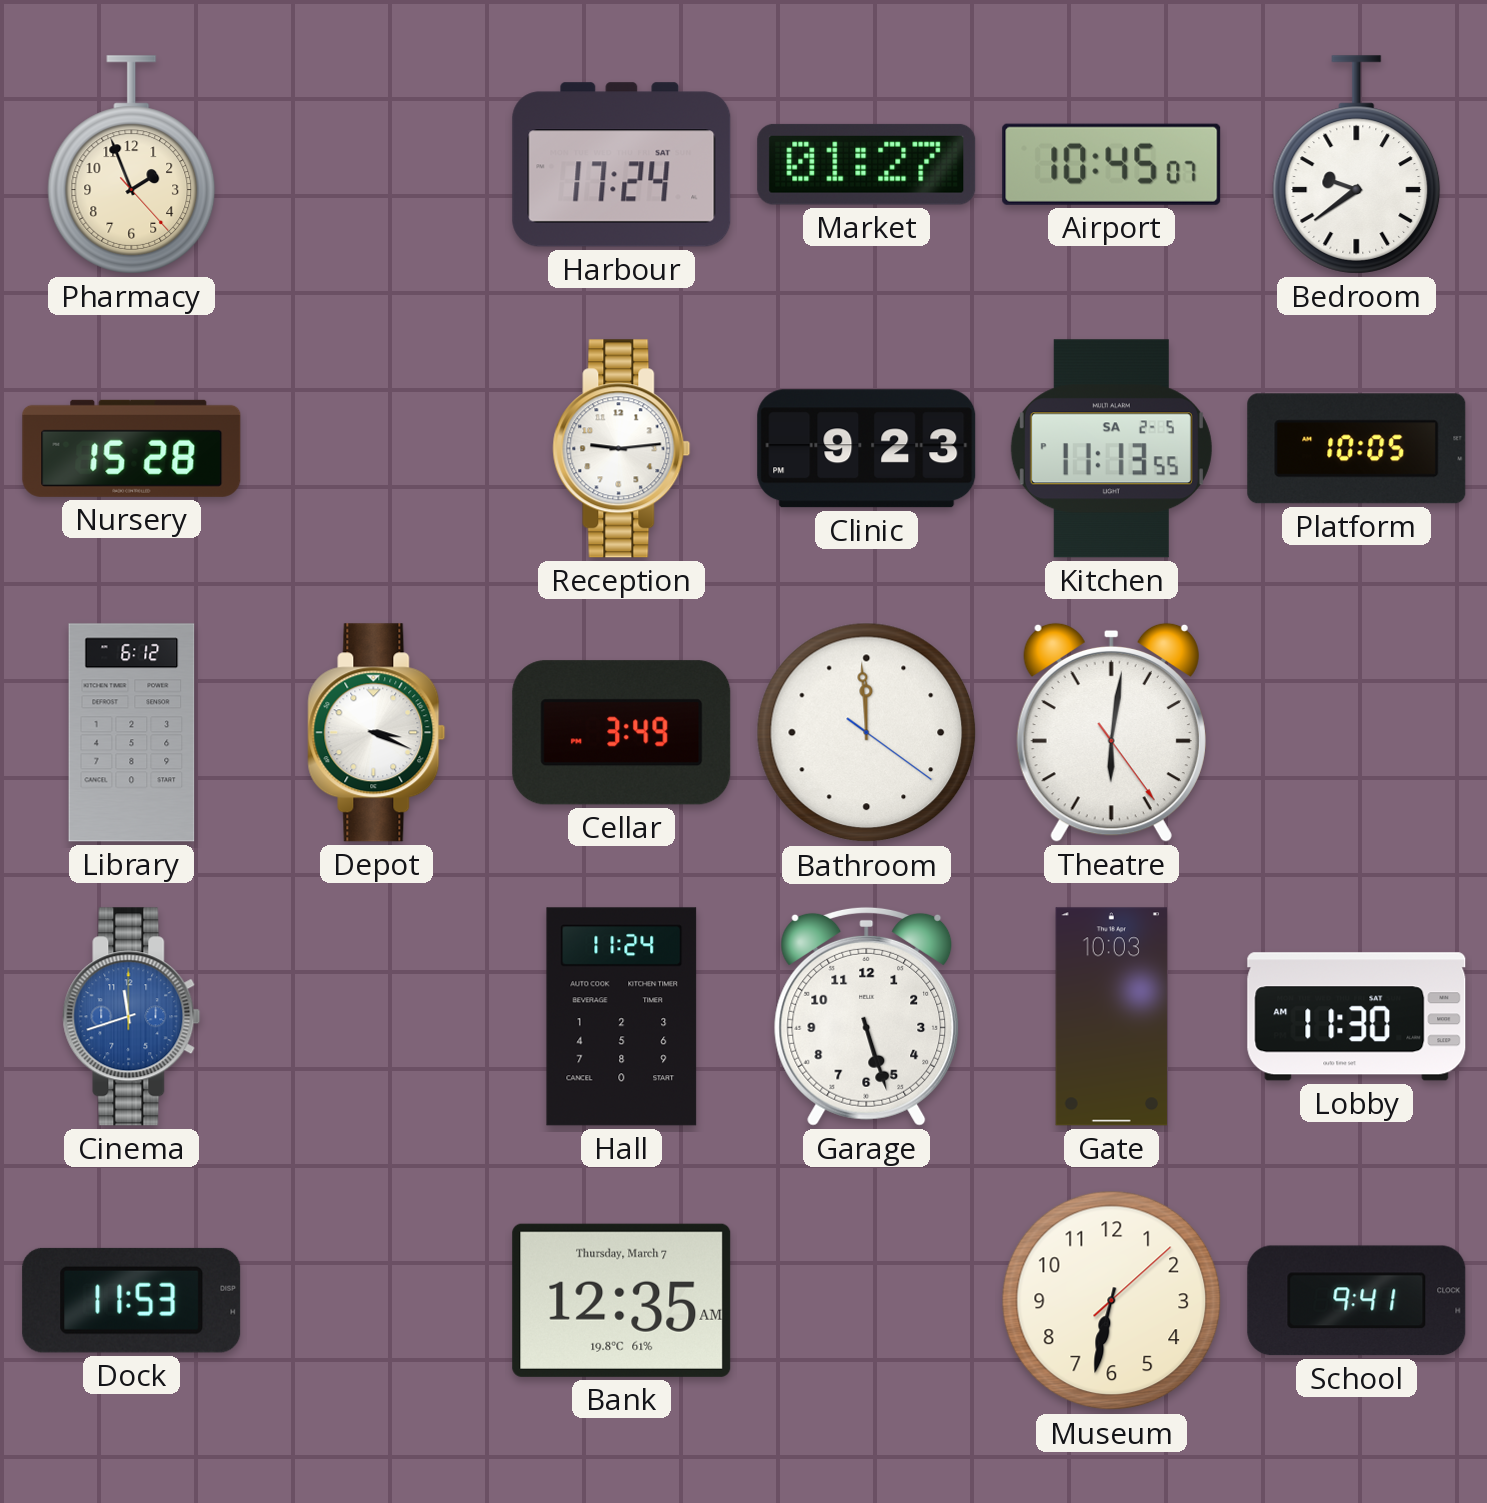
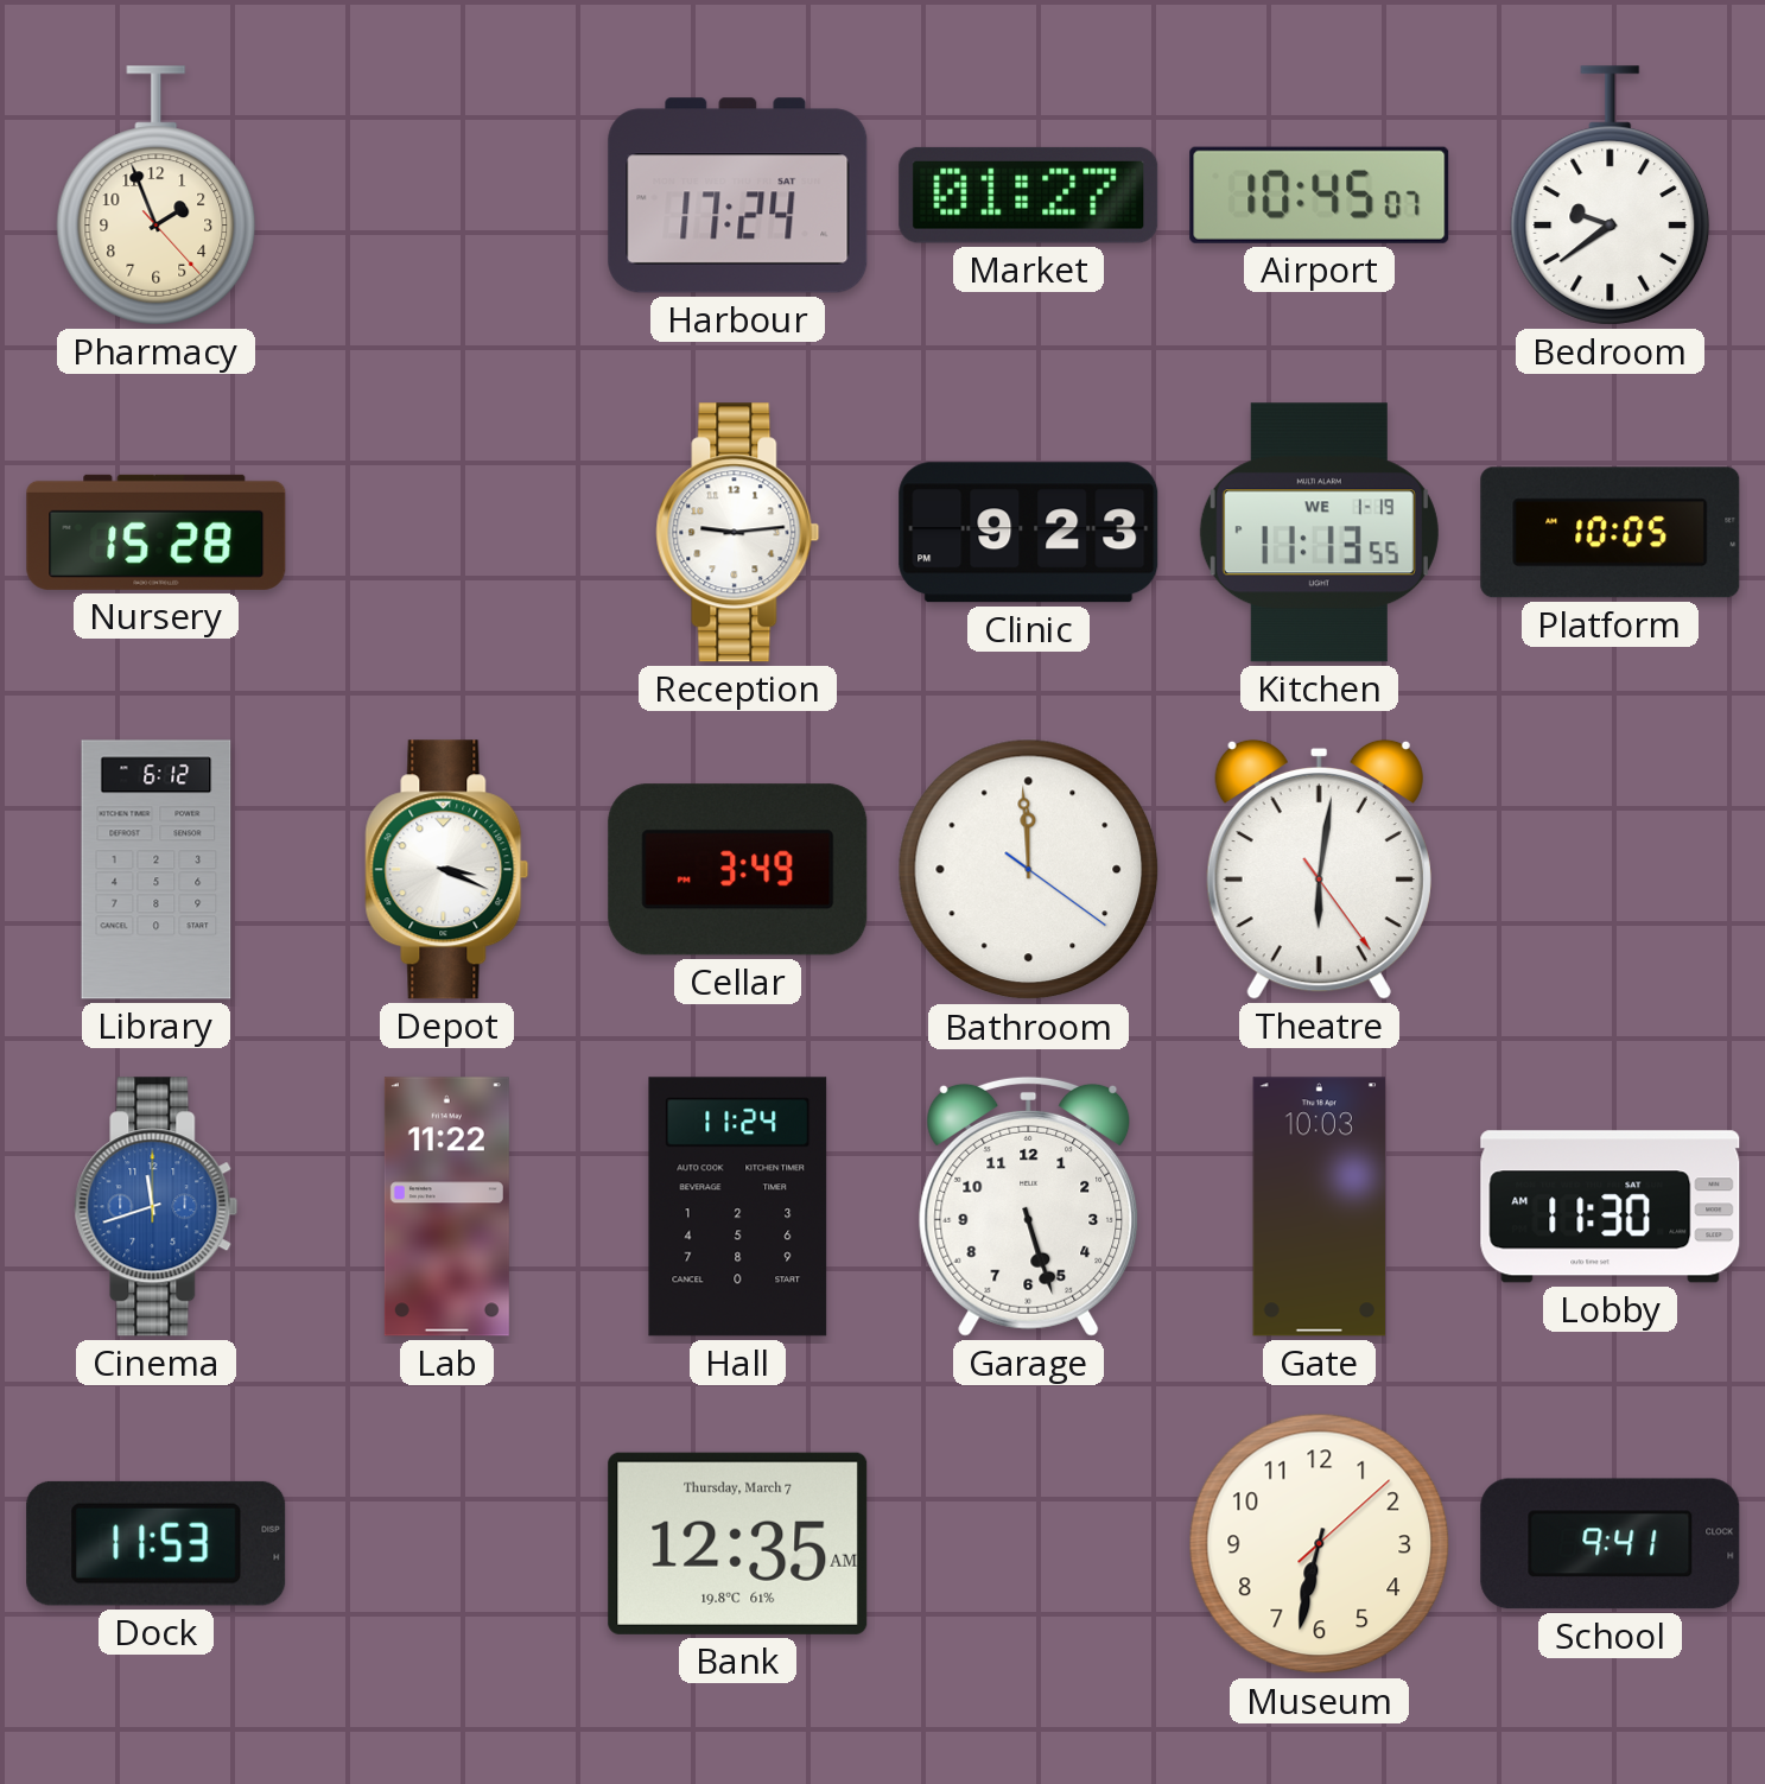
Kitchen date: SA 2-5 -> WE 1-19
Lab: none -> 11:22
